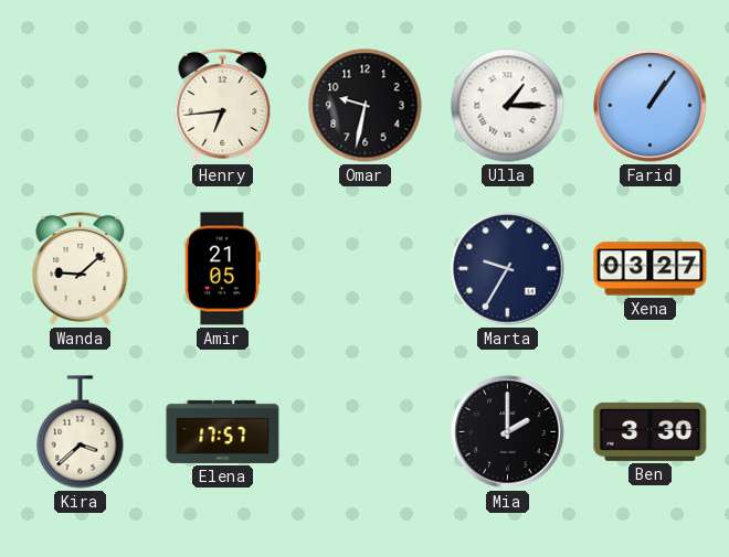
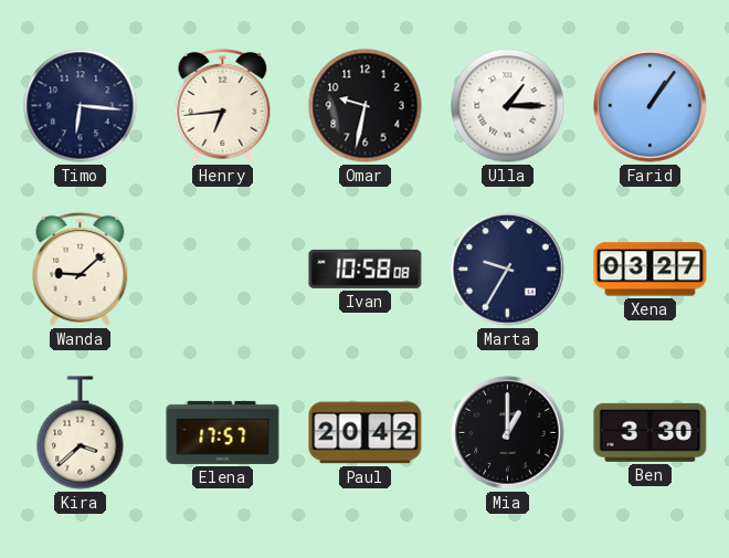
Timo: none -> 6:16
Amir: 21:05 -> none
Ivan: none -> 10:58
Paul: none -> 20:42
Mia: 2:00 -> 1:00
